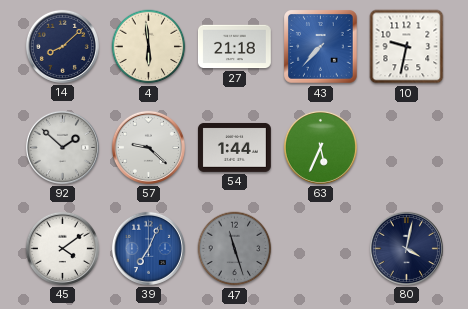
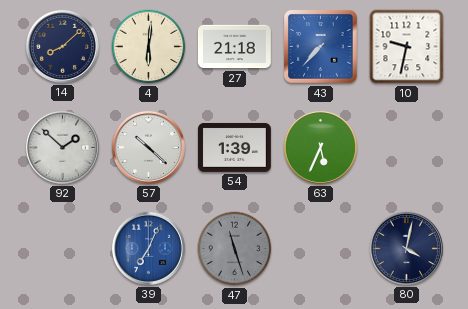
4: 5:59 -> 6:01
57: 9:22 -> 10:22
54: 1:44 -> 1:39
45: 4:09 -> none
